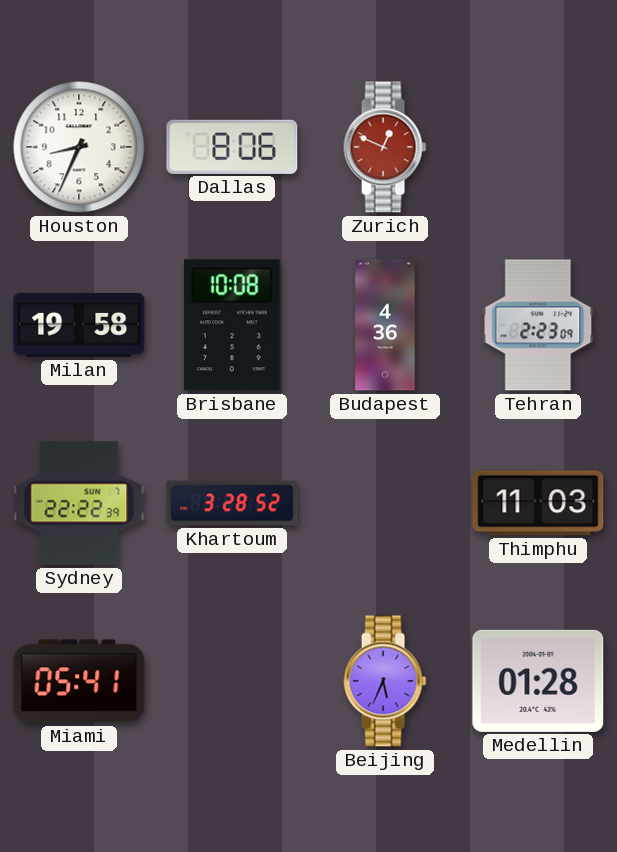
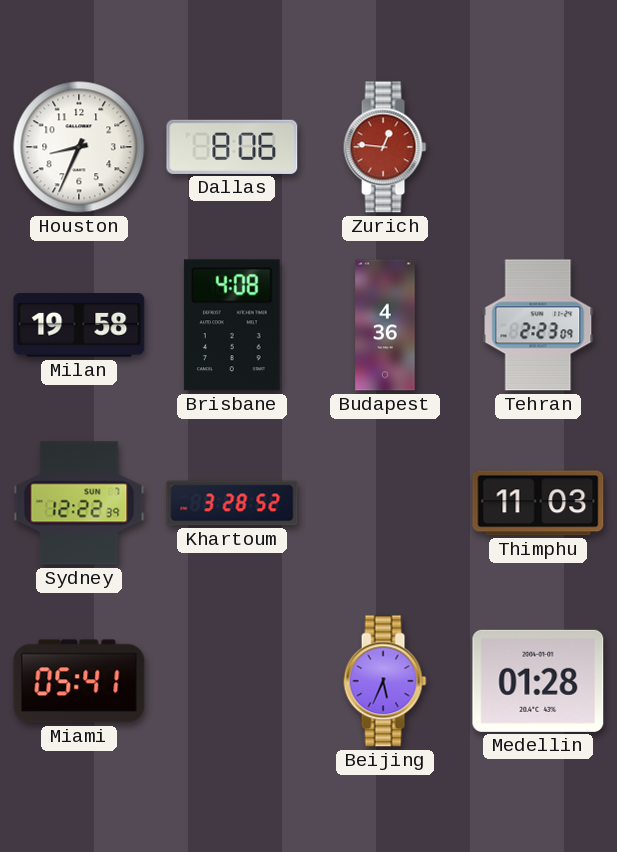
Zurich: 12:49 -> 12:46
Brisbane: 10:08 -> 4:08
Sydney: 22:22 -> 12:22
